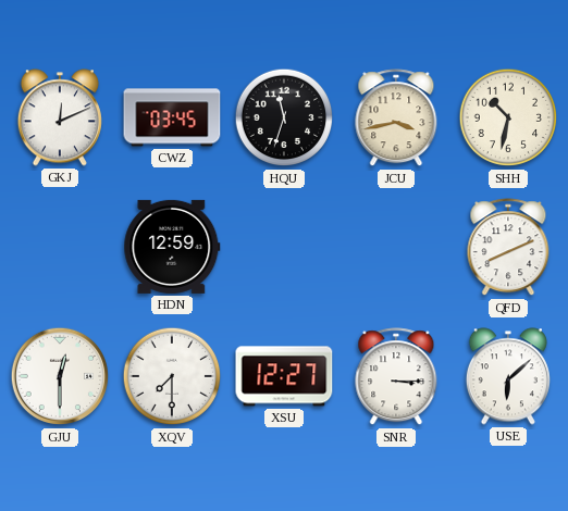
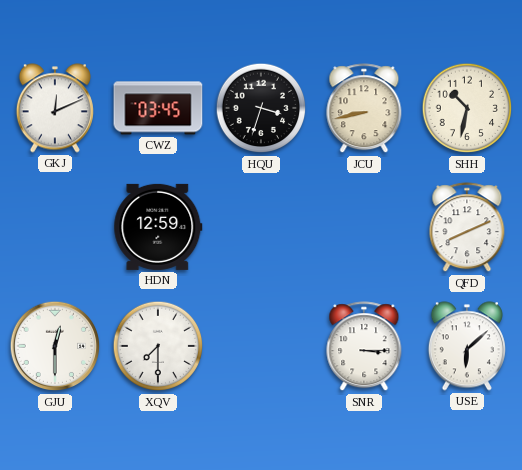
HQU: 11:33 -> 3:33
JCU: 3:43 -> 8:43
XSU: 12:27 -> none
